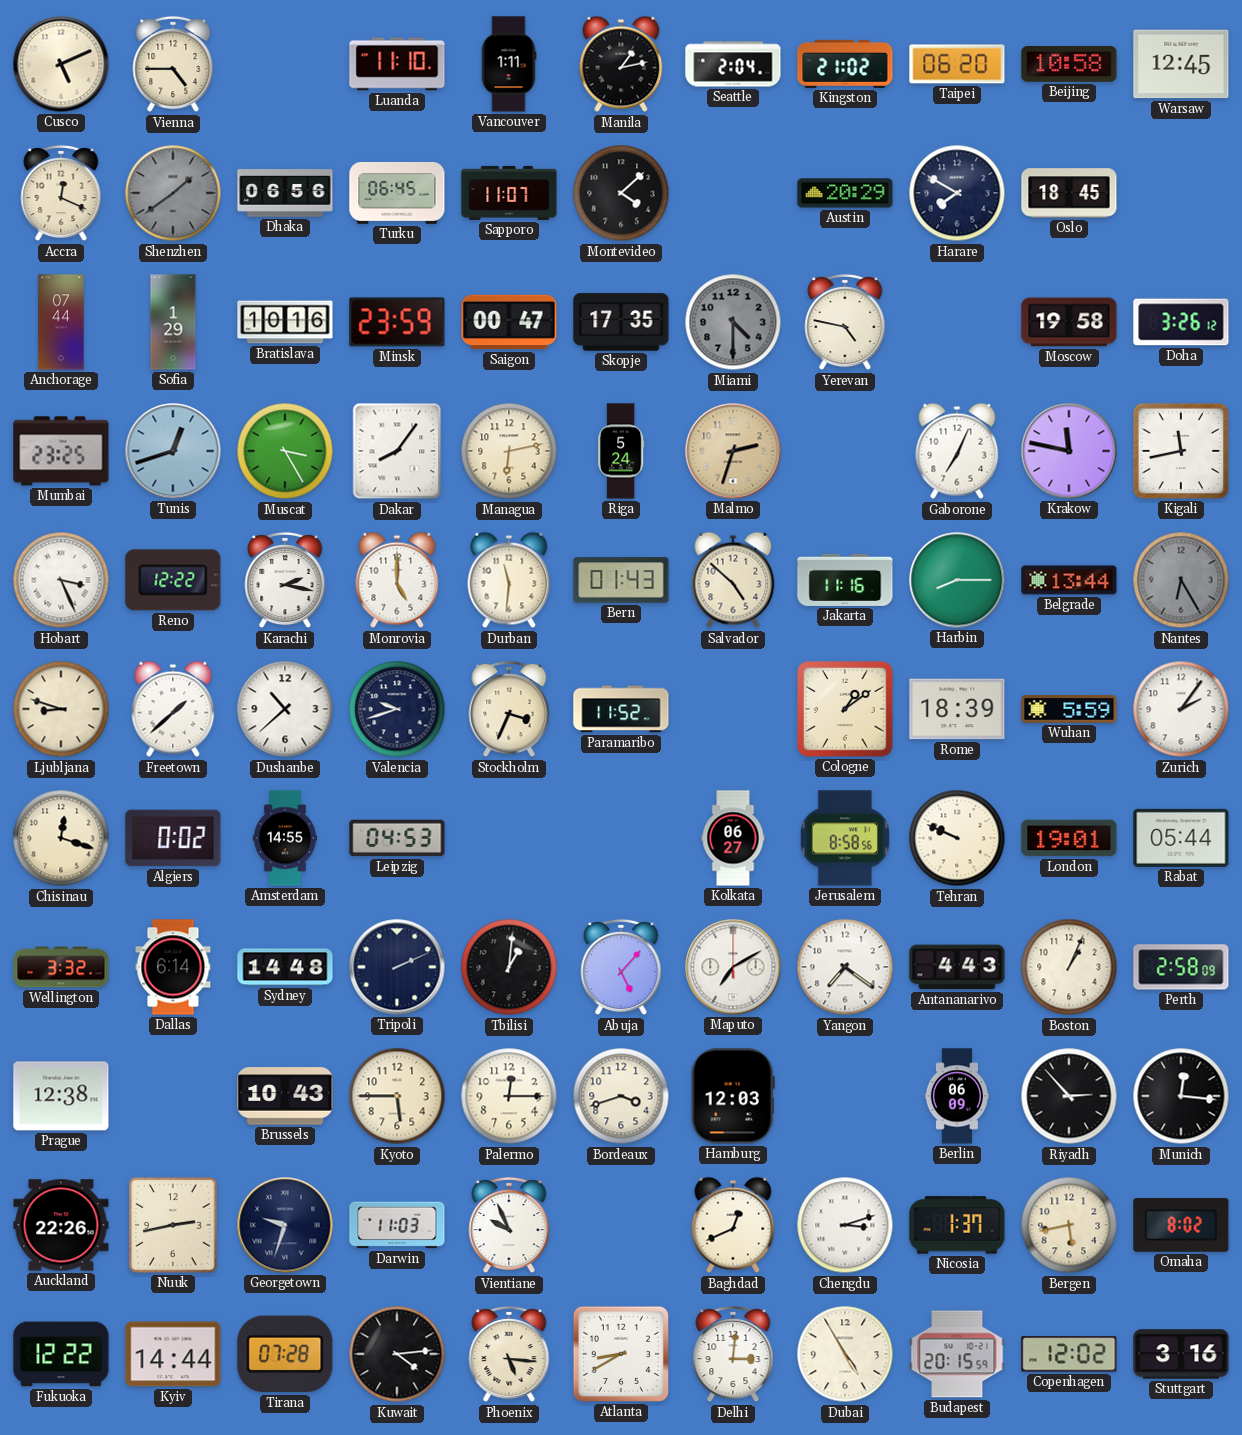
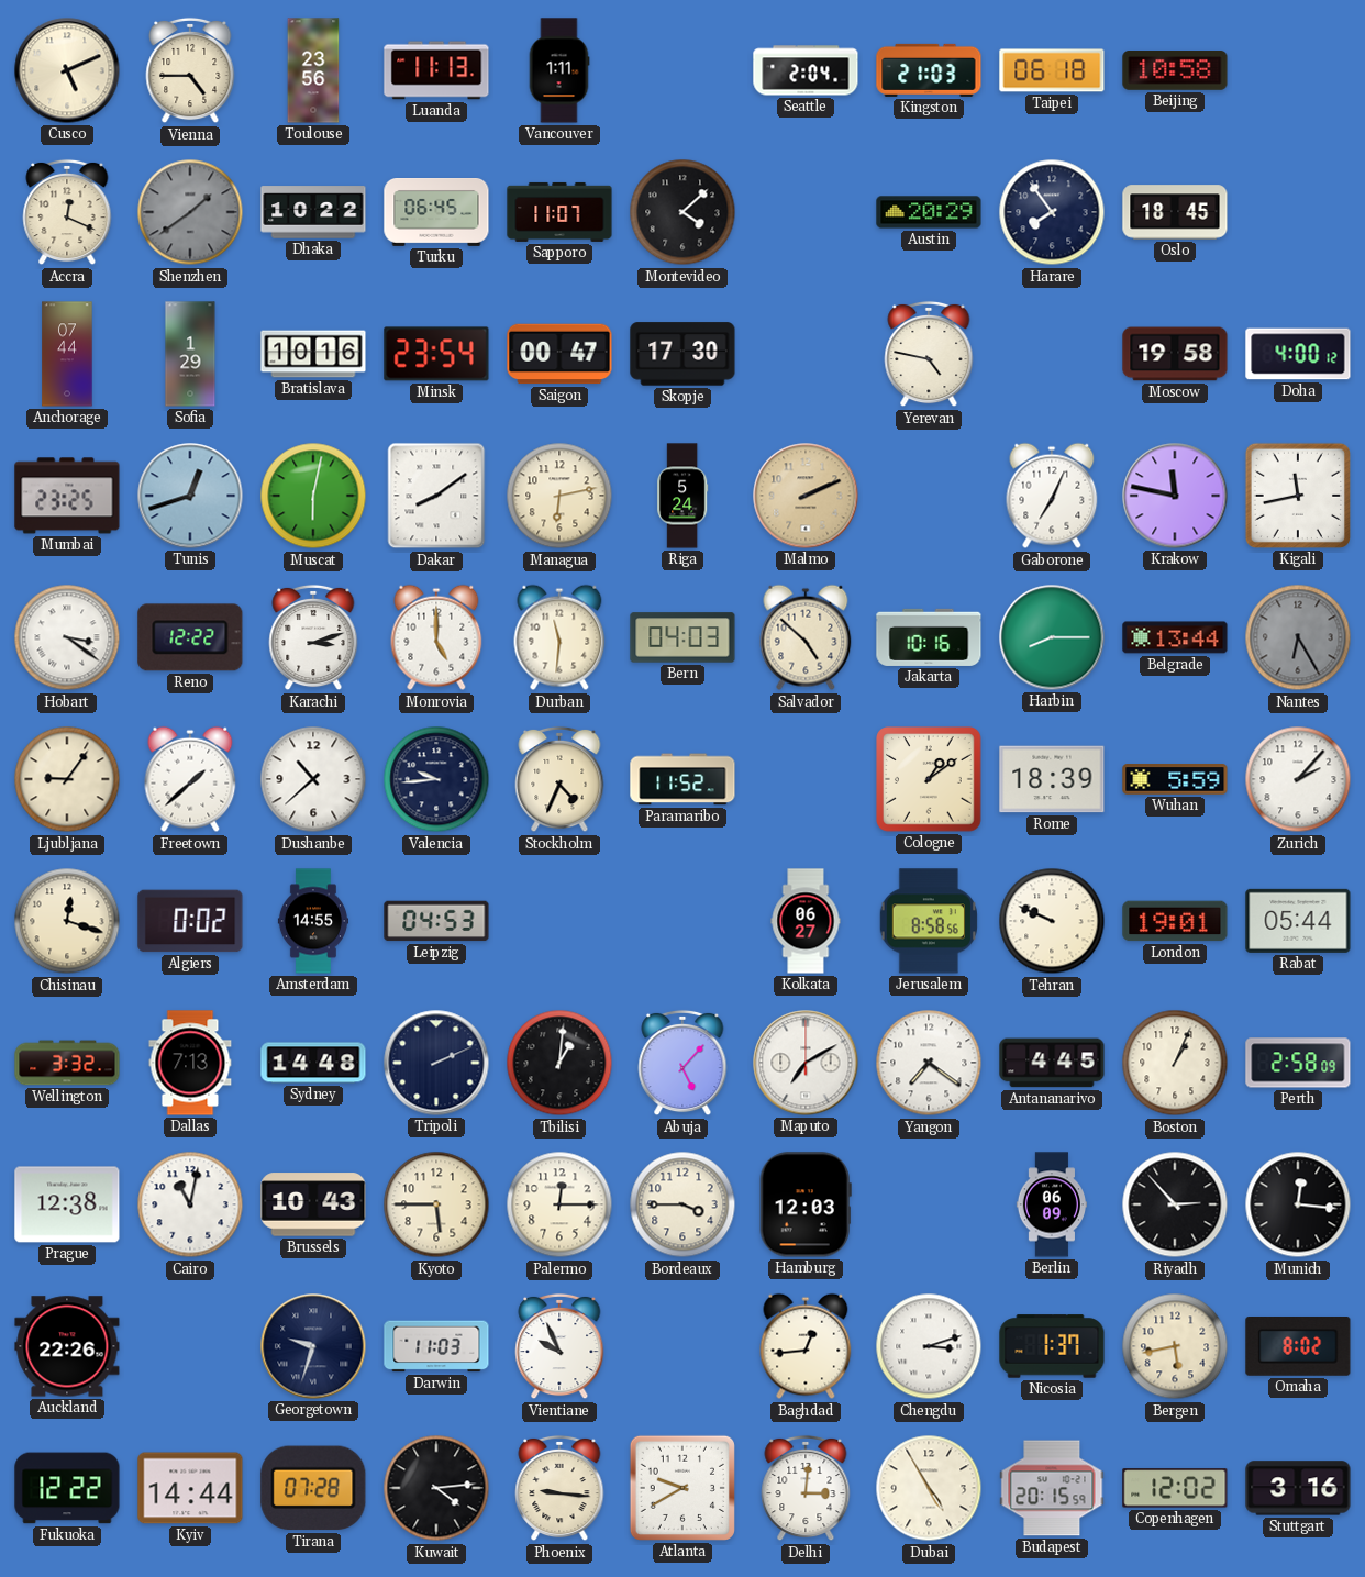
Toulouse: none -> 23:56
Luanda: 11:10 -> 11:13
Manila: 1:13 -> none
Kingston: 21:02 -> 21:03
Taipei: 06:20 -> 06:18
Warsaw: 12:45 -> none
Dhaka: 06:56 -> 10:22
Harare: 7:50 -> 7:54
Minsk: 23:59 -> 23:54
Skopje: 17:35 -> 17:30
Miami: 4:30 -> none
Doha: 3:26 -> 4:00
Muscat: 3:25 -> 6:02
Dakar: 8:06 -> 8:09
Malmo: 2:33 -> 2:11
Hobart: 3:26 -> 3:21
Karachi: 2:17 -> 3:12
Bern: 01:43 -> 04:03
Jakarta: 11:16 -> 10:16
Ljubljana: 8:48 -> 9:06
Valencia: 9:42 -> 9:44
Stockholm: 3:34 -> 4:34
Zurich: 2:06 -> 2:07
Dallas: 6:14 -> 7:13
Antananarivo: 4:43 -> 4:45
Cairo: none -> 11:02
Bordeaux: 3:42 -> 3:45
Nuuk: 2:43 -> none
Baghdad: 12:41 -> 12:44
Phoenix: 5:16 -> 9:16
Atlanta: 8:40 -> 9:40
